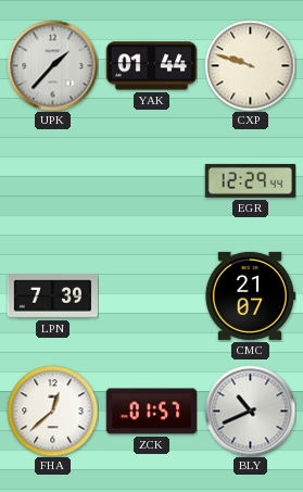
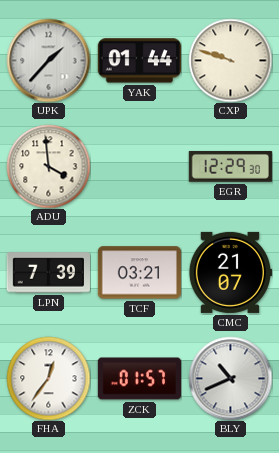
ADU: none -> 3:59
EGR: 12:29:44 -> 12:29:30
TCF: none -> 03:21
FHA: 12:38 -> 12:36
